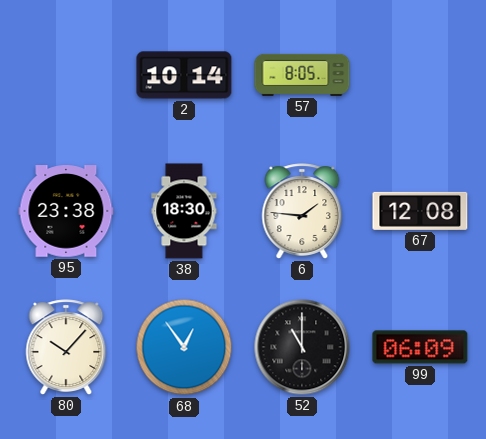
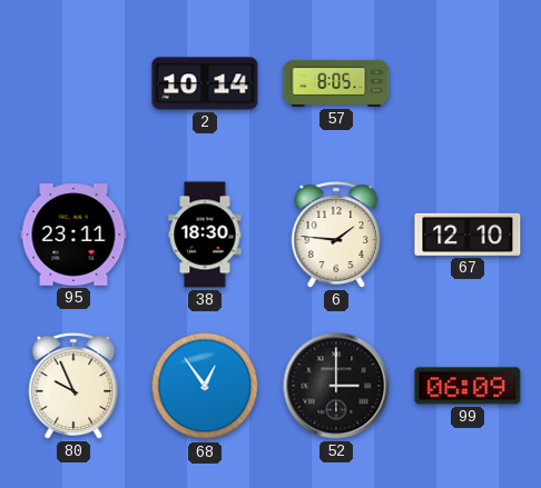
95: 23:38 -> 23:11
67: 12:08 -> 12:10
80: 10:07 -> 9:56
52: 11:00 -> 3:00
